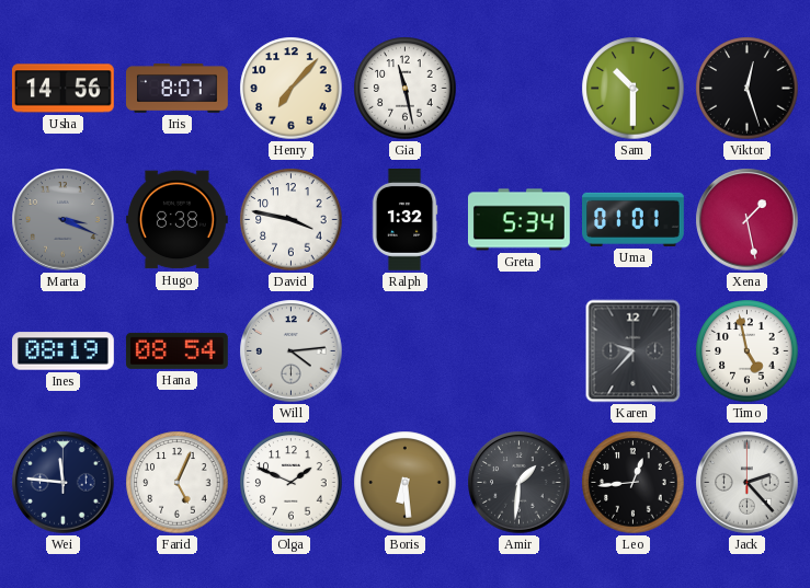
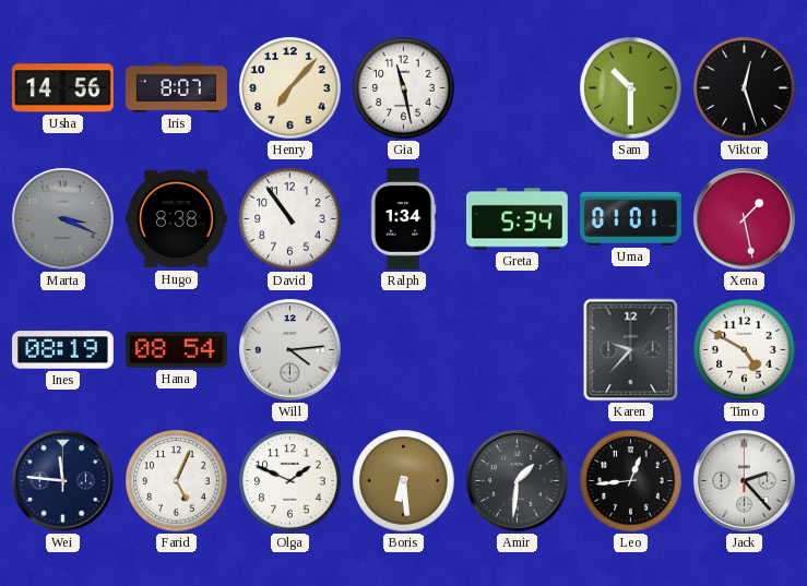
David: 3:47 -> 10:54
Ralph: 1:32 -> 1:34
Timo: 4:58 -> 4:50
